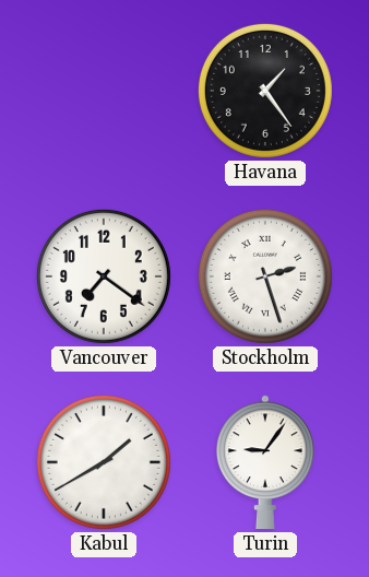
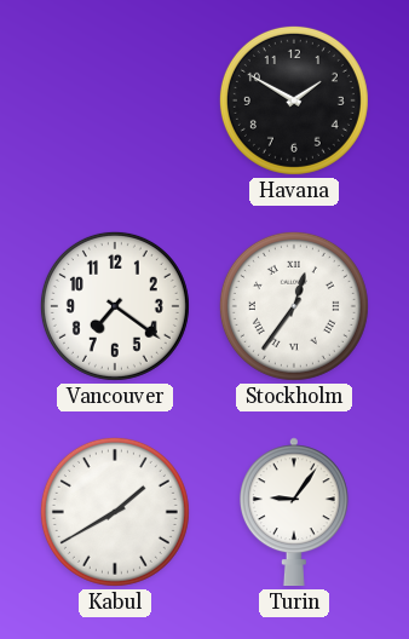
Havana: 1:24 -> 1:50
Stockholm: 2:27 -> 12:36
